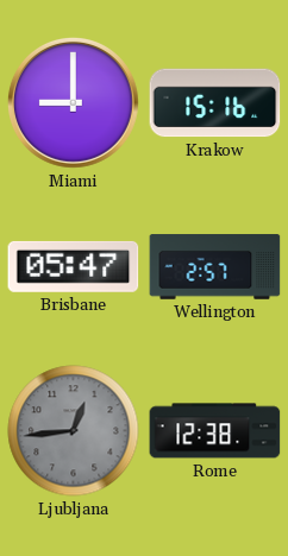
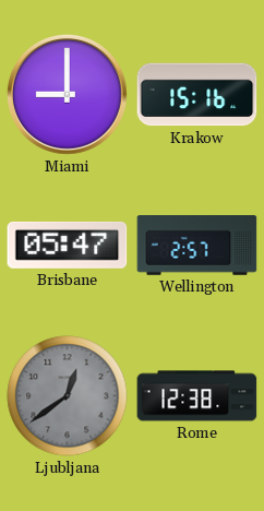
Ljubljana: 12:44 -> 12:39
